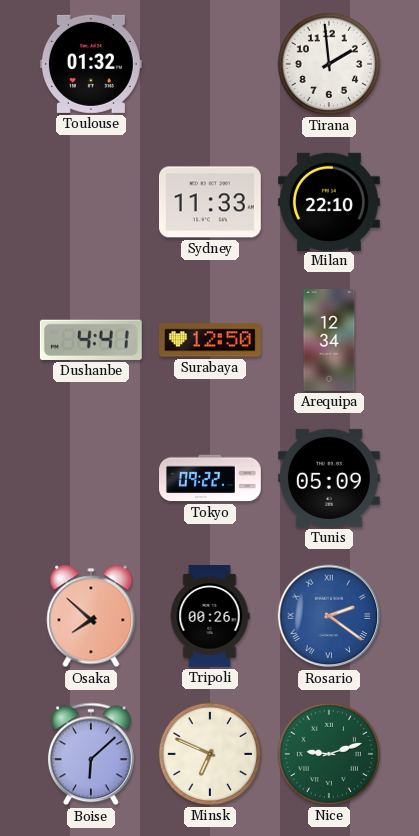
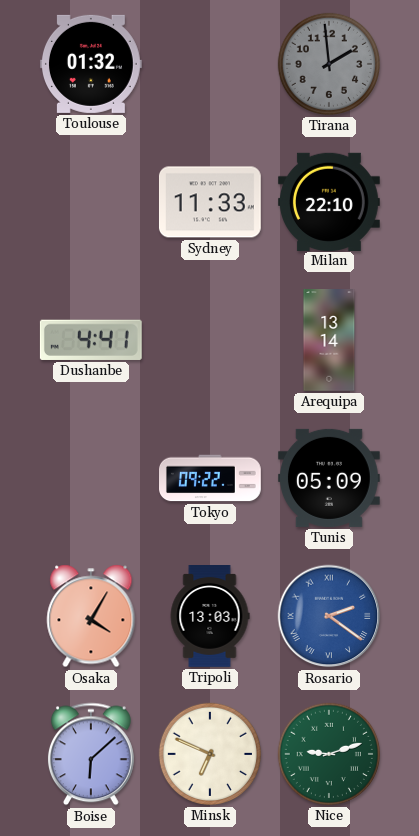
Tirana dial: white -> grey
Surabaya: 12:50 -> none
Arequipa: 12:34 -> 13:14
Osaka: 7:52 -> 4:05
Tripoli: 00:26 -> 13:03
